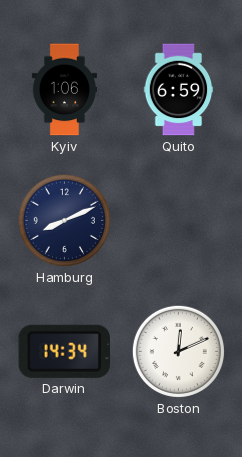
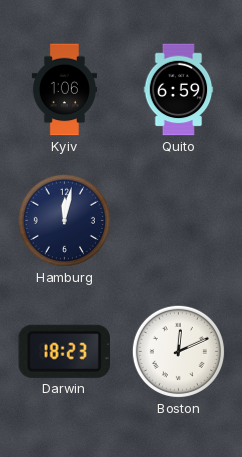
Hamburg: 8:11 -> 12:02
Darwin: 14:34 -> 18:23
